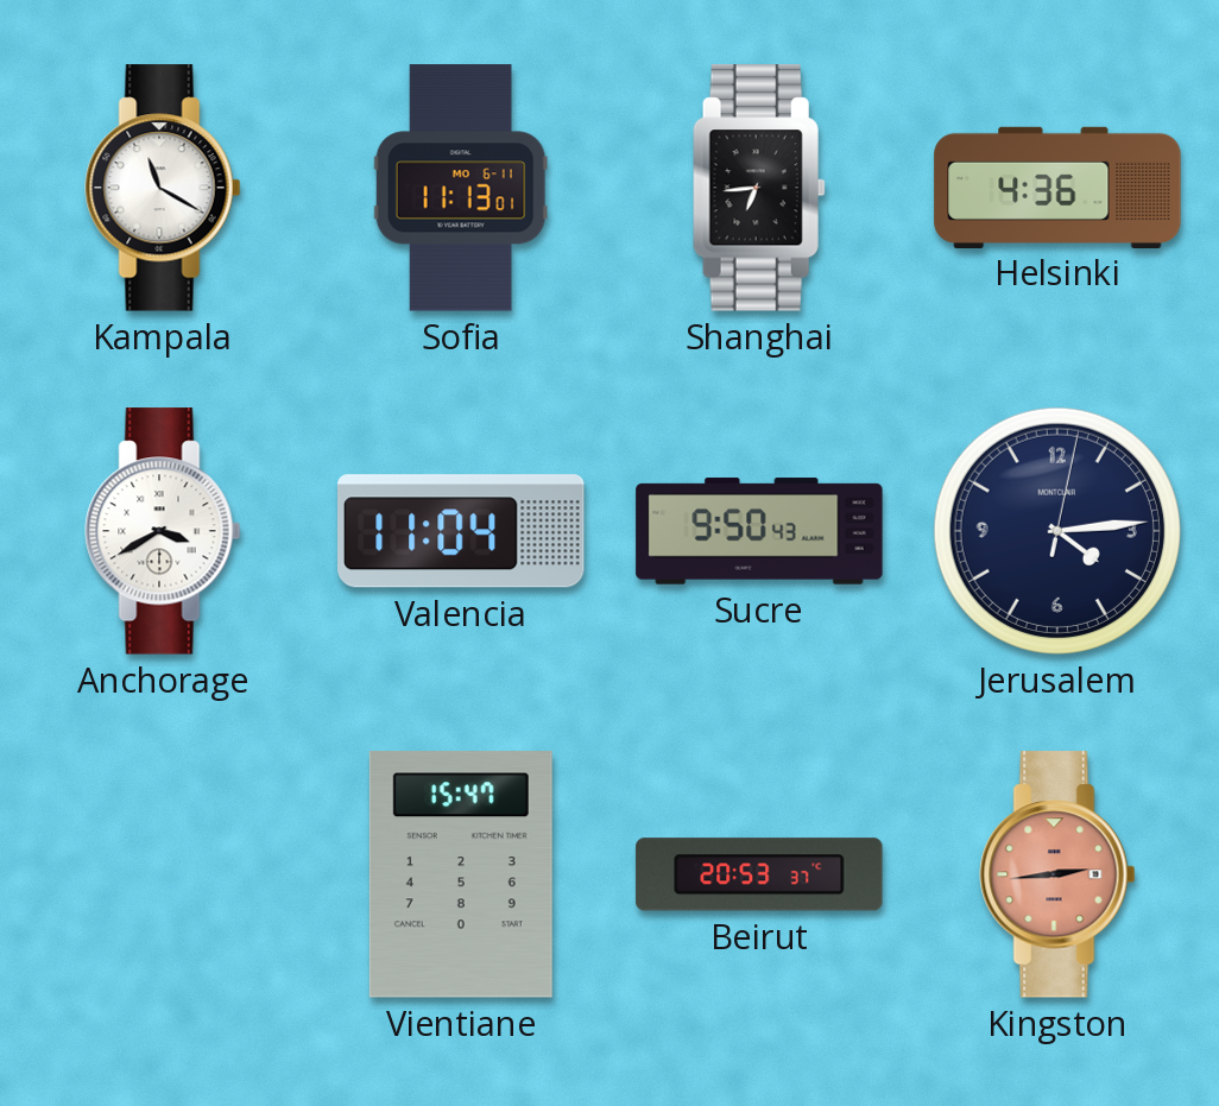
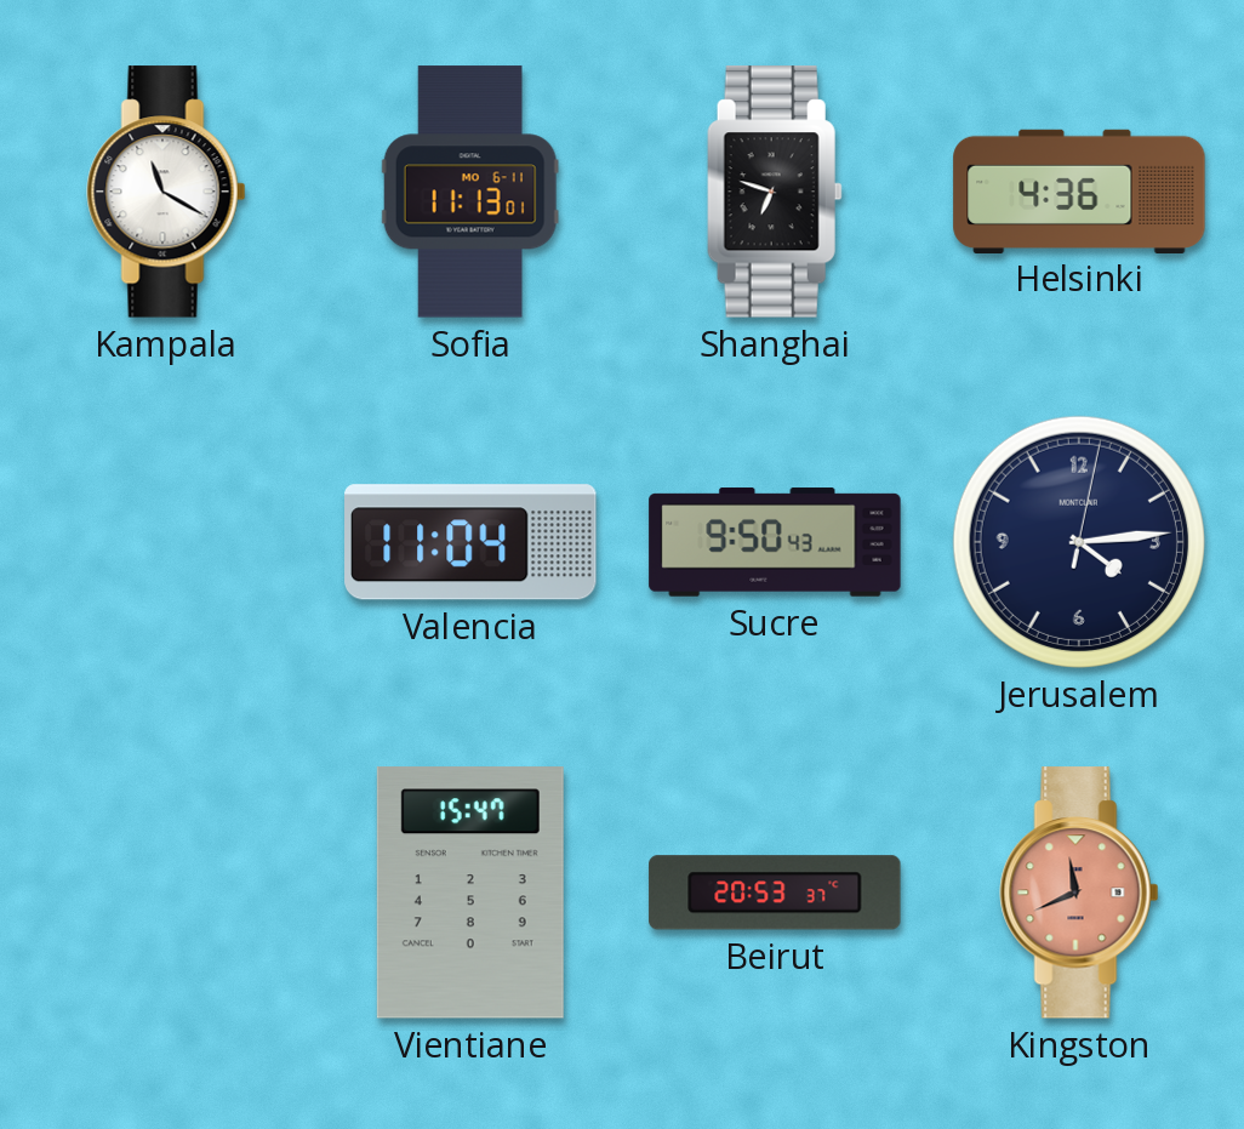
Shanghai: 6:44 -> 6:48
Anchorage: 3:40 -> none
Kingston: 2:44 -> 11:41
